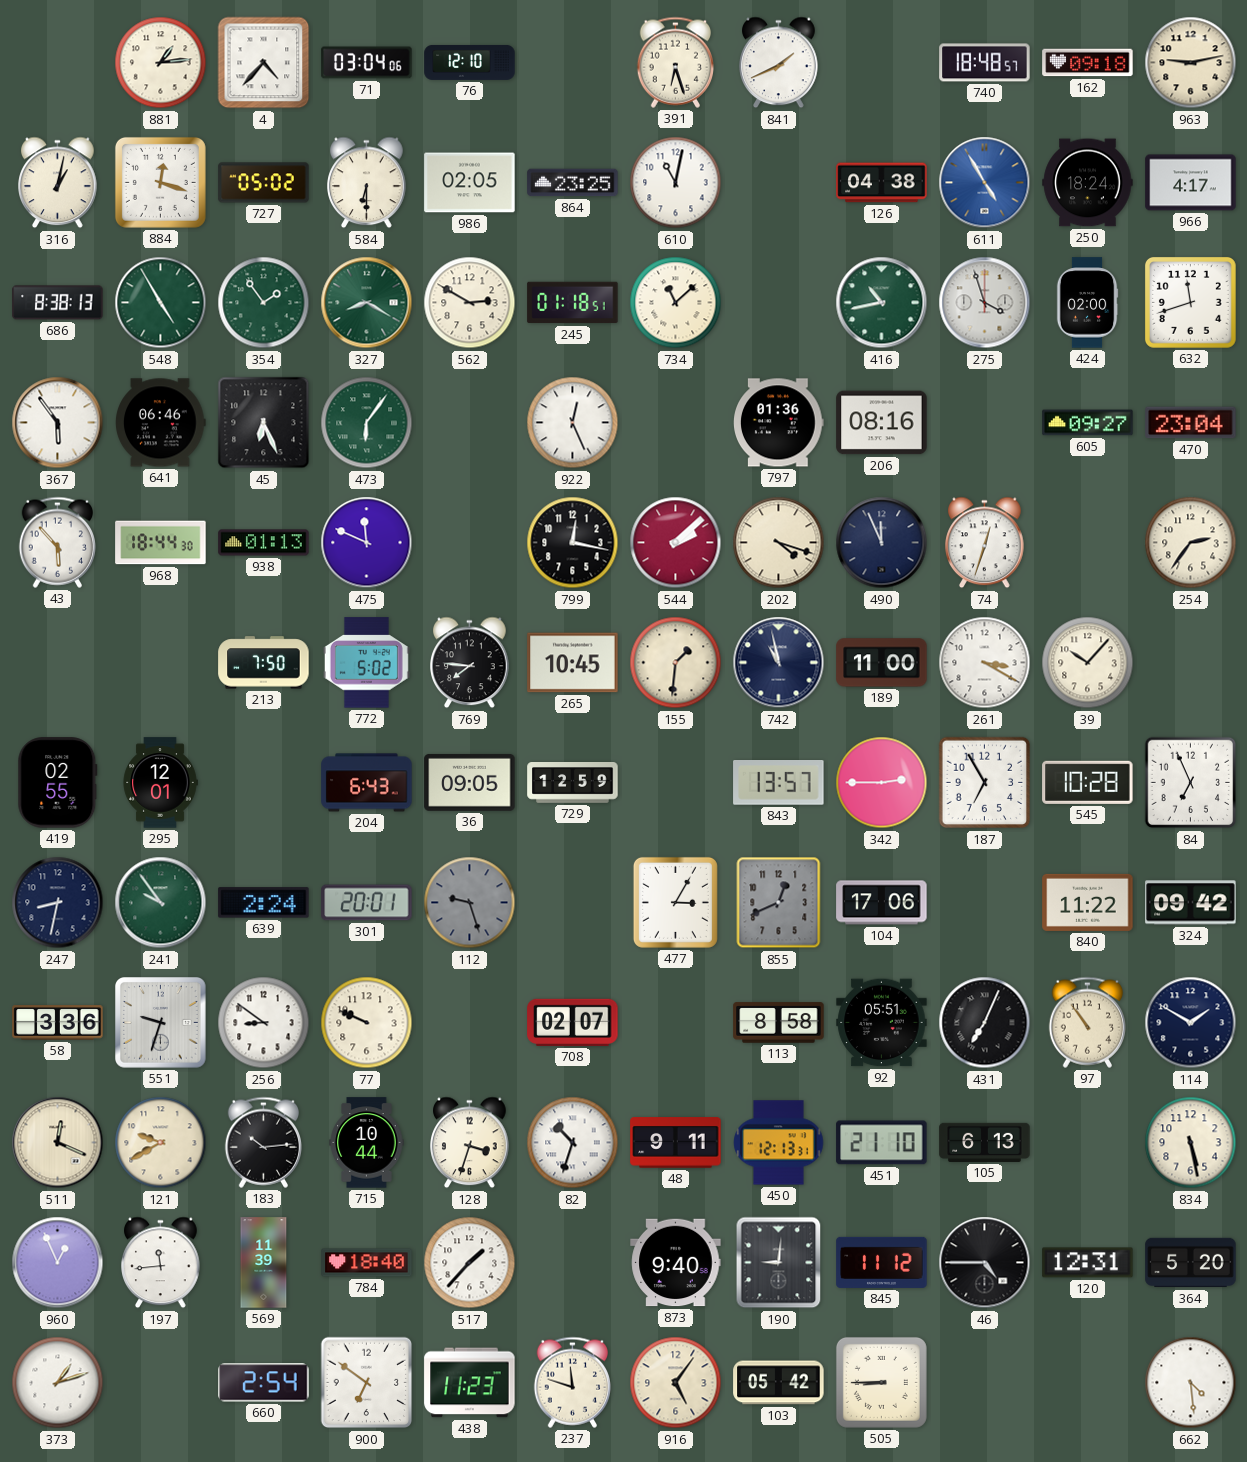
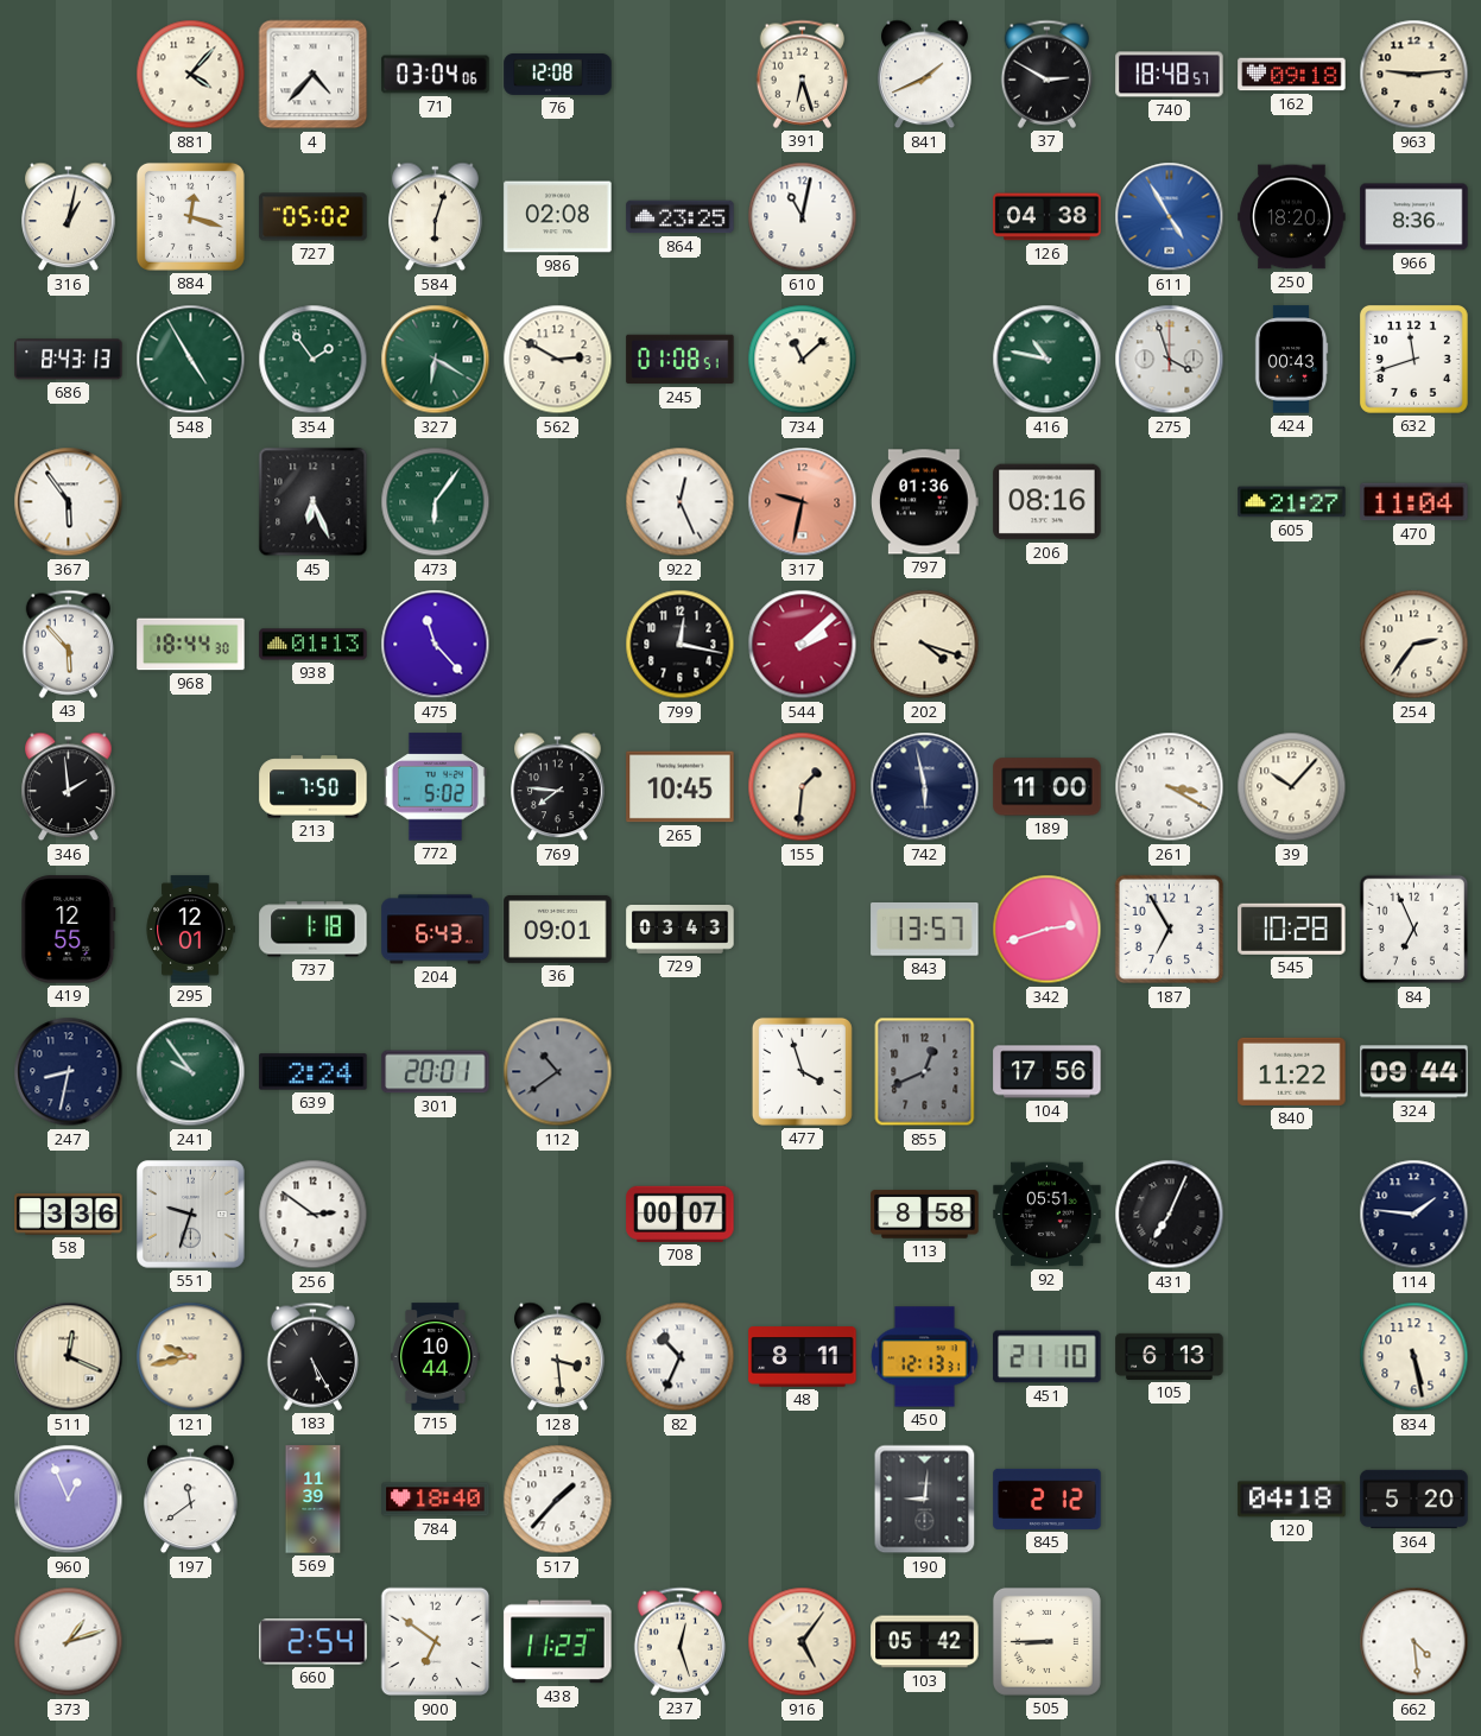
881: 1:14 -> 4:07
76: 12:10 -> 12:08
37: none -> 2:50
963: 9:13 -> 9:14
584: 6:30 -> 6:03
986: 02:05 -> 02:08
250: 18:24 -> 18:20
966: 4:17 -> 8:36
686: 8:38 -> 8:43
327: 8:20 -> 6:20
245: 01:18 -> 01:08
416: 10:43 -> 10:47
424: 02:00 -> 00:43
641: 06:46 -> none
317: none -> 9:32
605: 09:27 -> 21:27
470: 23:04 -> 11:04
475: 11:49 -> 11:23
490: 11:56 -> none
74: 12:33 -> none
346: none -> 1:59
742: 10:58 -> 5:58
419: 02:55 -> 12:55
737: none -> 1:18
36: 09:05 -> 09:01
729: 12:59 -> 03:43
342: 2:45 -> 2:42
112: 9:27 -> 10:39
477: 3:05 -> 3:57
104: 17:06 -> 17:56
324: 09:42 -> 09:44
256: 8:51 -> 2:51
77: 9:49 -> none
708: 02:07 -> 00:07
97: 10:54 -> none
114: 1:50 -> 1:46
121: 9:40 -> 9:43
183: 10:14 -> 5:25
128: 3:33 -> 3:29
82: 10:33 -> 10:34
48: 9:11 -> 8:11
197: 11:44 -> 11:39
873: 9:40 -> none
845: 11:12 -> 2:12
46: 4:45 -> none
120: 12:31 -> 04:18
237: 11:48 -> 12:27
